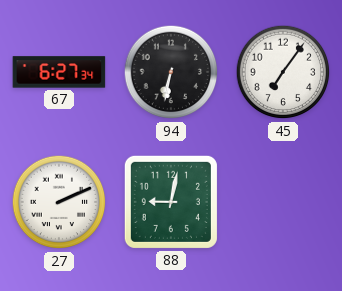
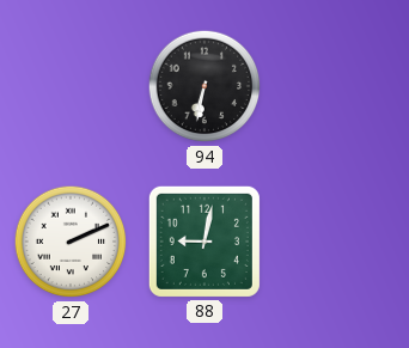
67: 6:27 -> none
45: 7:06 -> none
